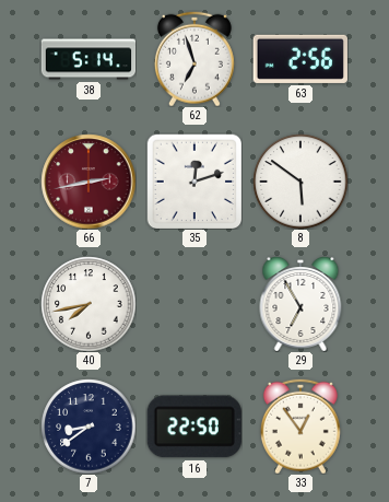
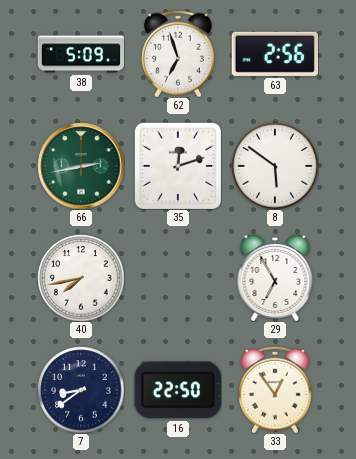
38: 5:14 -> 5:09
66 dial: burgundy -> green
